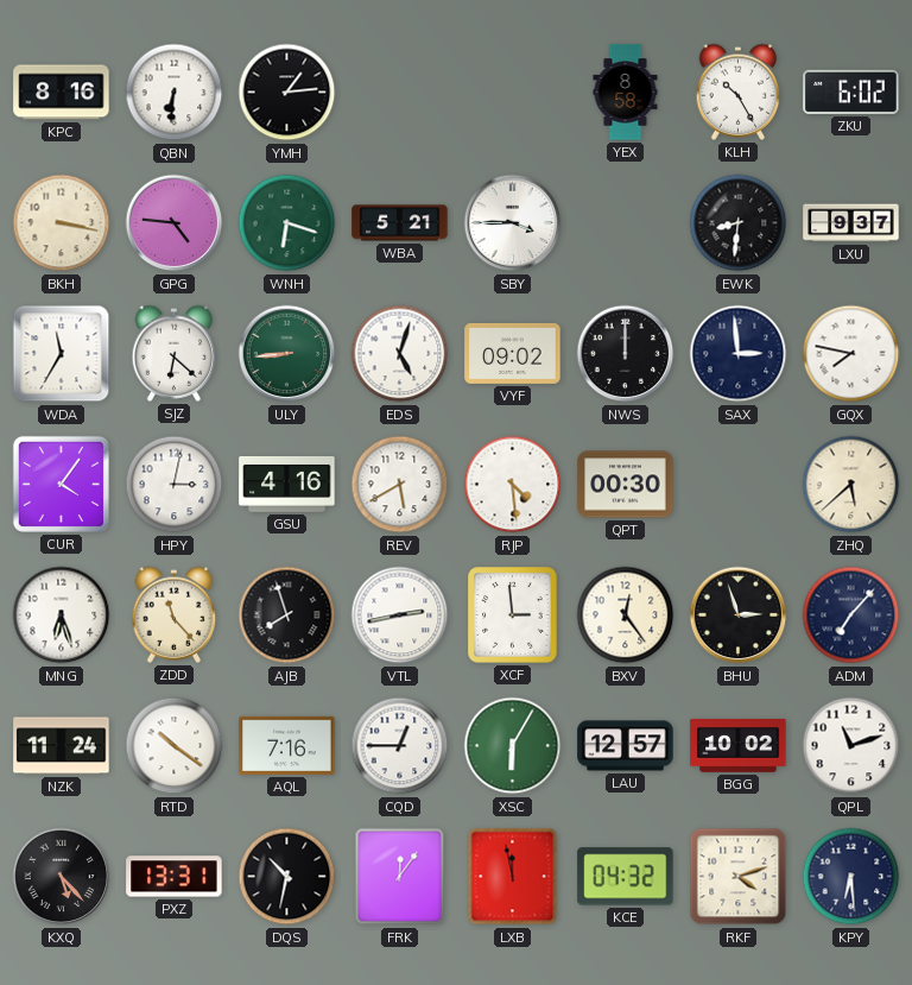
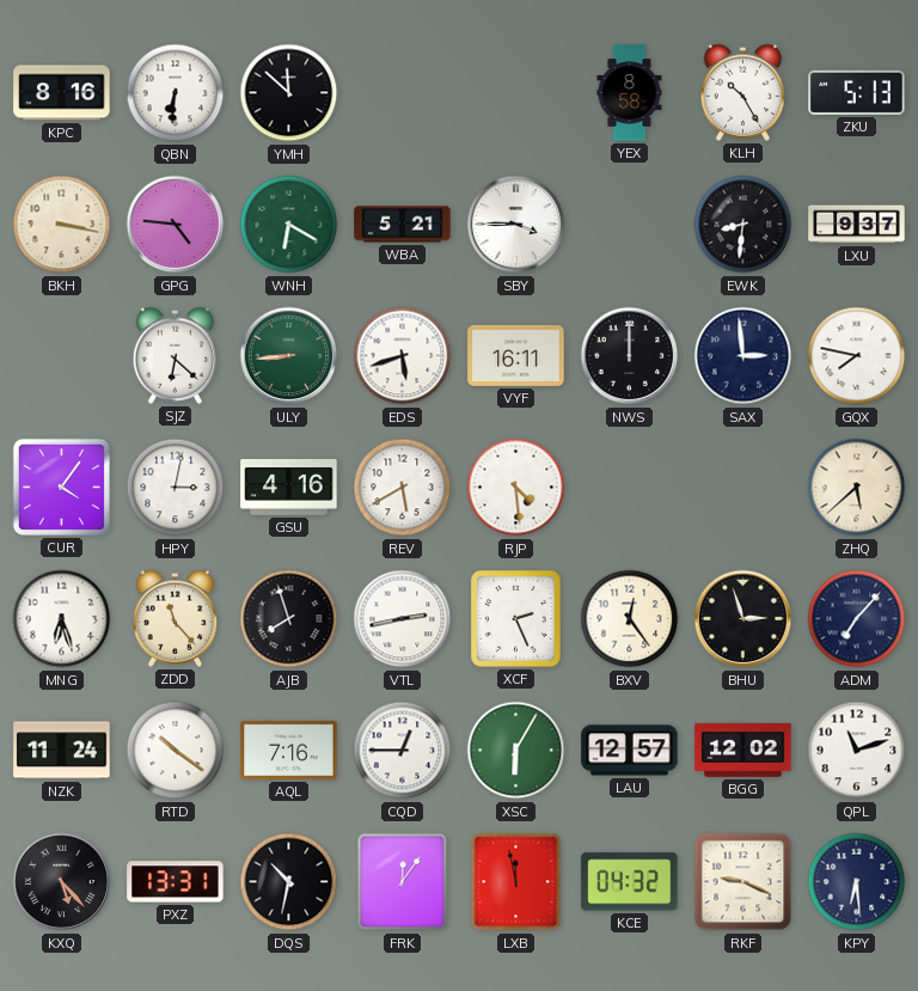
YMH: 1:14 -> 11:52
ZKU: 6:02 -> 5:13
WNH: 6:18 -> 6:20
WDA: 11:35 -> none
EDS: 5:03 -> 5:42
VYF: 09:02 -> 16:11
QPT: 00:30 -> none
XCF: 2:59 -> 2:26
BGG: 10:02 -> 12:02
RKF: 4:12 -> 9:19
